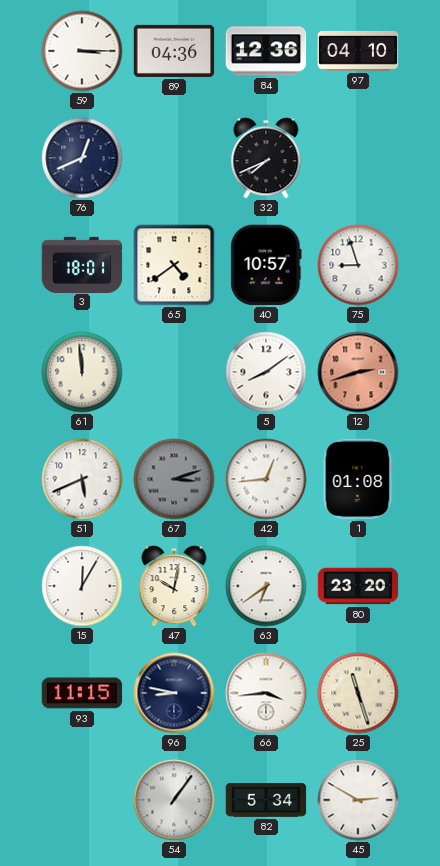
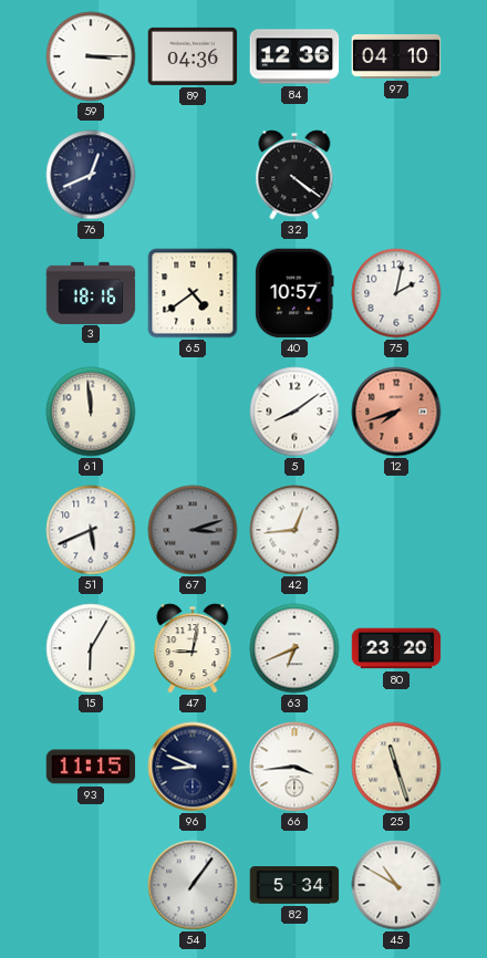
32: 7:41 -> 4:21
3: 18:01 -> 18:16
75: 8:57 -> 2:02
12: 2:42 -> 7:42
1: 01:08 -> none
15: 12:05 -> 6:05
47: 10:02 -> 9:02
63: 6:39 -> 6:41
96: 8:47 -> 8:49
45: 2:50 -> 10:50
